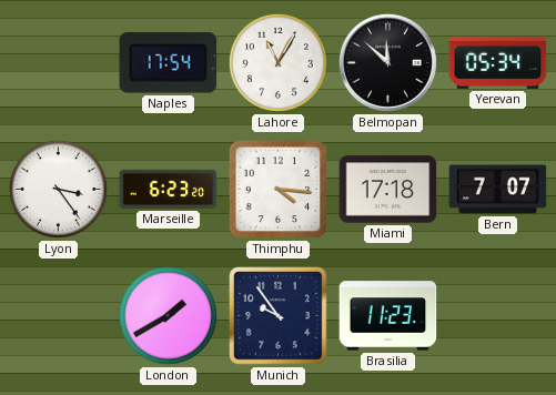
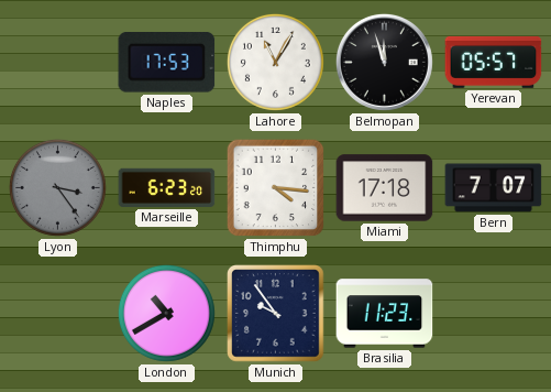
Naples: 17:54 -> 17:53
Belmopan: 11:52 -> 11:57
Yerevan: 05:34 -> 05:57
Lyon dial: white -> grey
London: 1:40 -> 10:40
